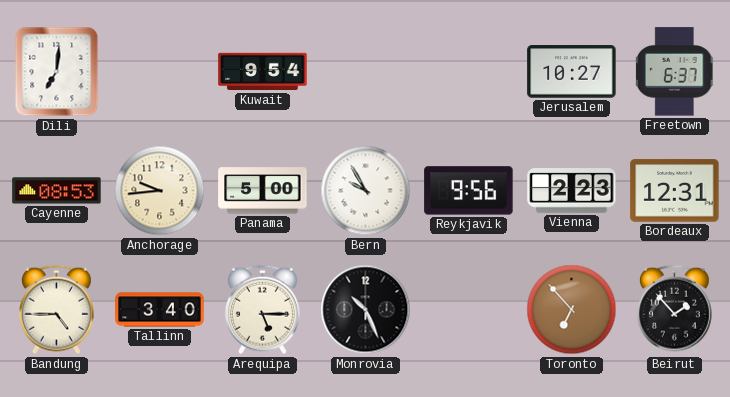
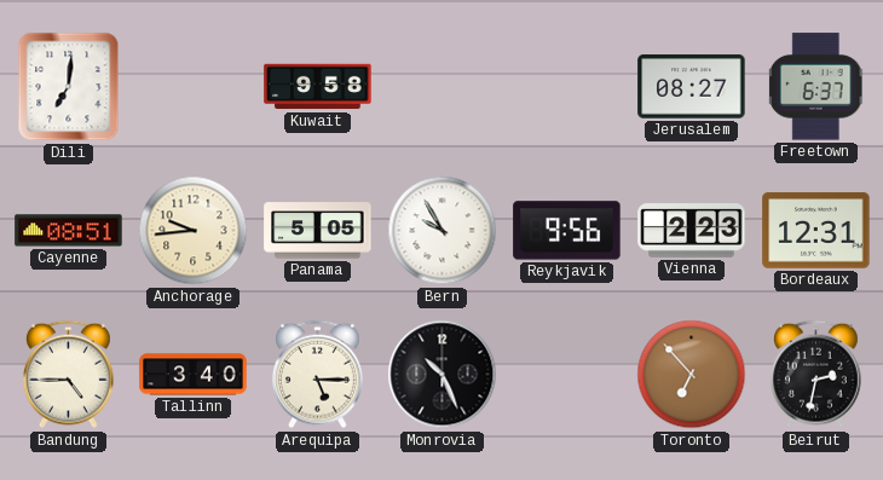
Kuwait: 9:54 -> 9:58
Jerusalem: 10:27 -> 08:27
Cayenne: 08:53 -> 08:51
Panama: 5:00 -> 5:05
Beirut: 1:53 -> 2:32
